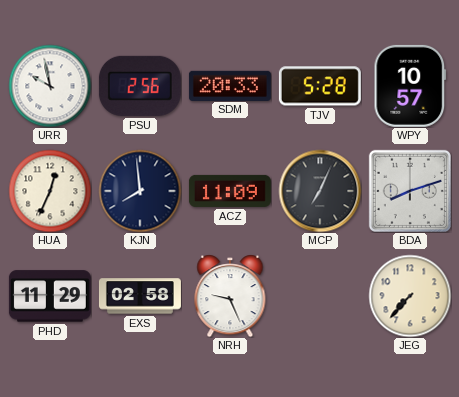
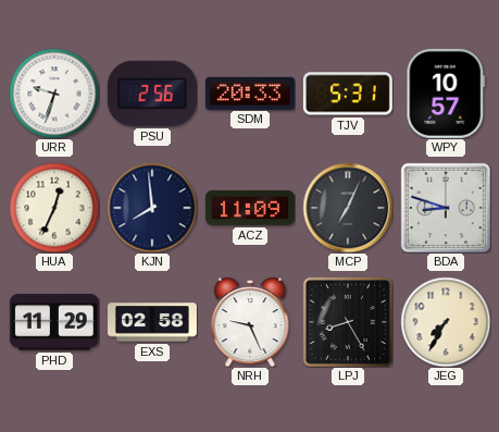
URR: 9:58 -> 9:33
TJV: 5:28 -> 5:31
BDA: 8:12 -> 8:48
LPJ: none -> 8:25
JEG: 7:37 -> 7:35
